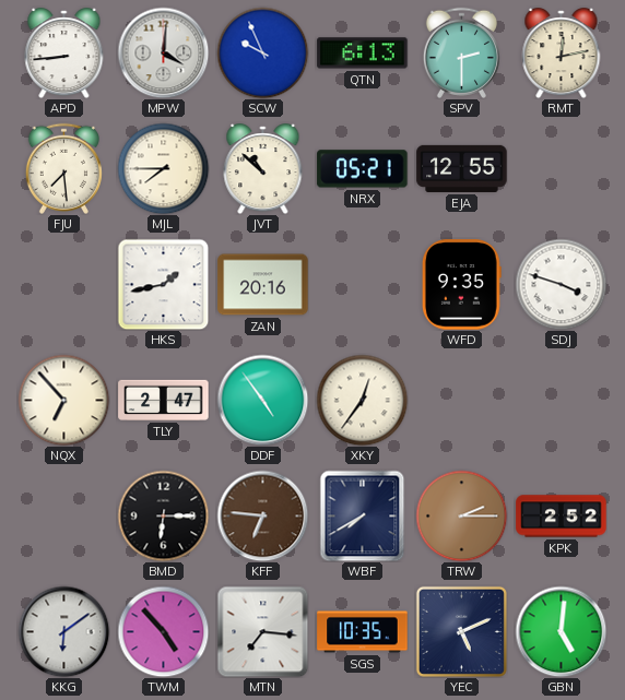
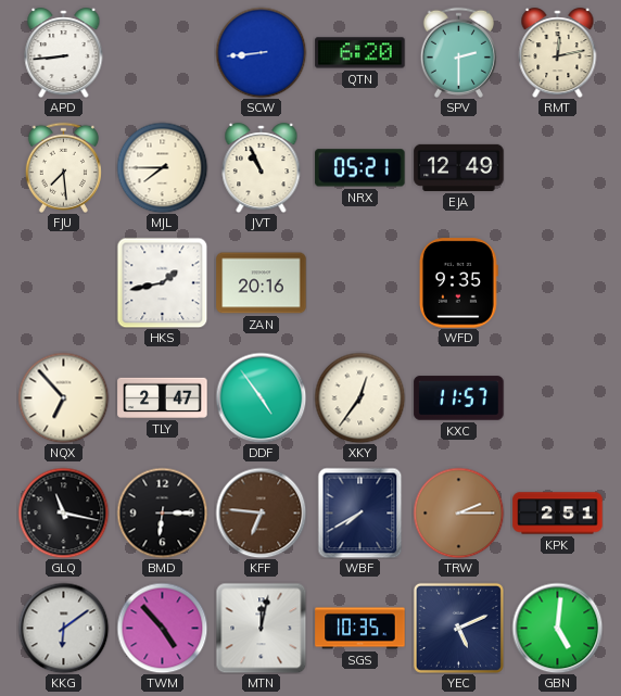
MPW: 4:01 -> none
SCW: 9:56 -> 8:44
QTN: 6:13 -> 6:20
JVT: 10:52 -> 10:56
EJA: 12:55 -> 12:49
SDJ: 3:48 -> none
KXC: none -> 11:57
GLQ: none -> 11:17
KPK: 2:52 -> 2:51
MTN: 7:16 -> 12:02
